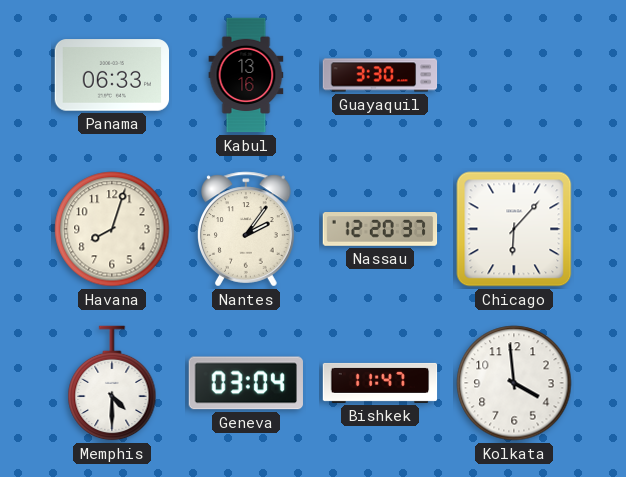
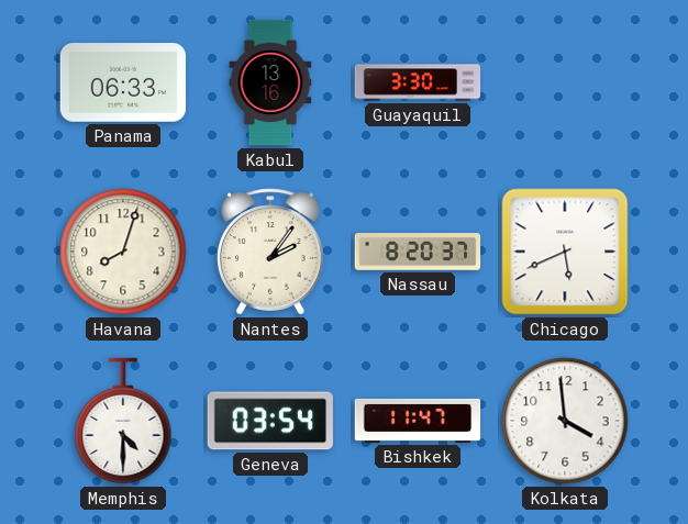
Nassau: 12:20 -> 8:20
Chicago: 6:07 -> 5:41
Geneva: 03:04 -> 03:54
